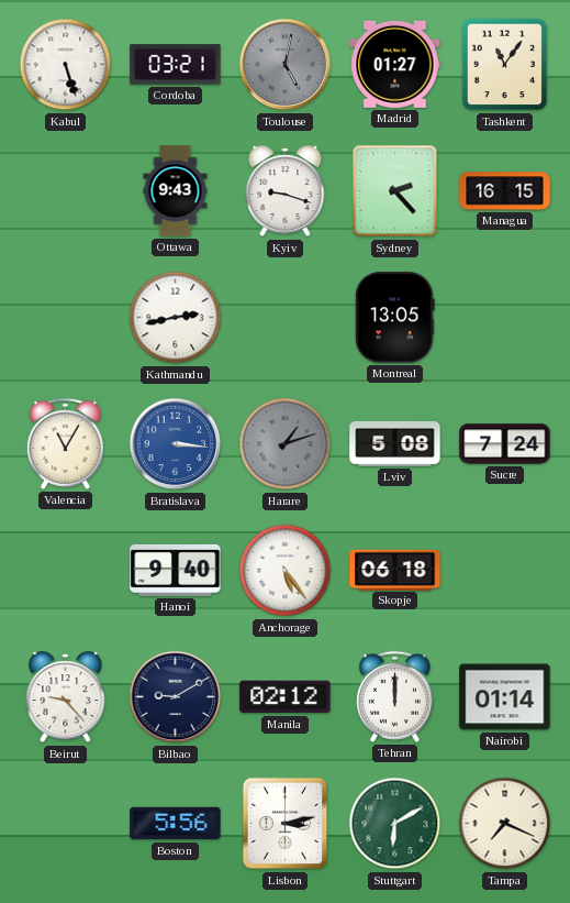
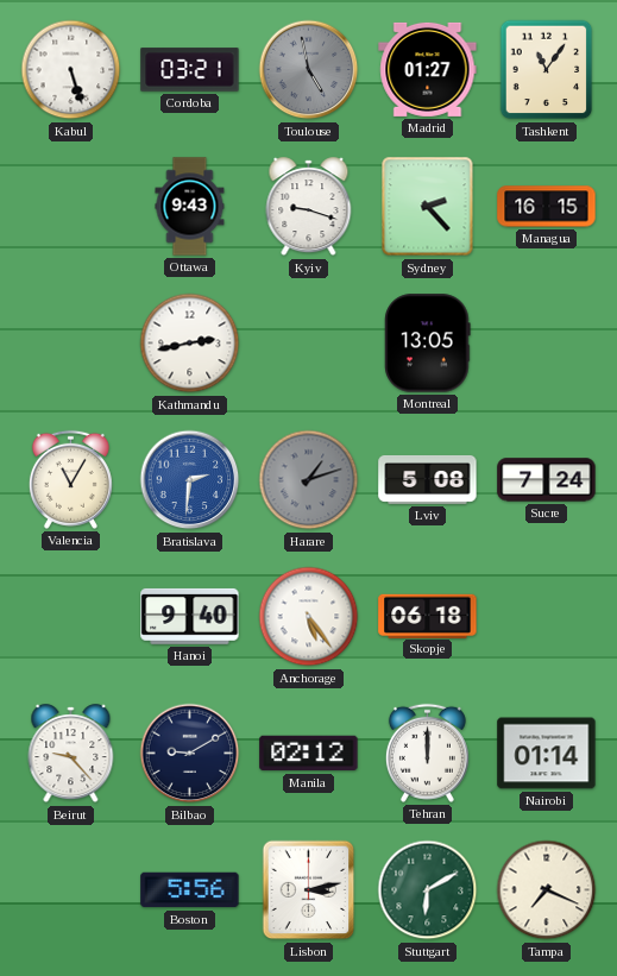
Toulouse: 5:02 -> 4:58
Bratislava: 3:16 -> 2:31
